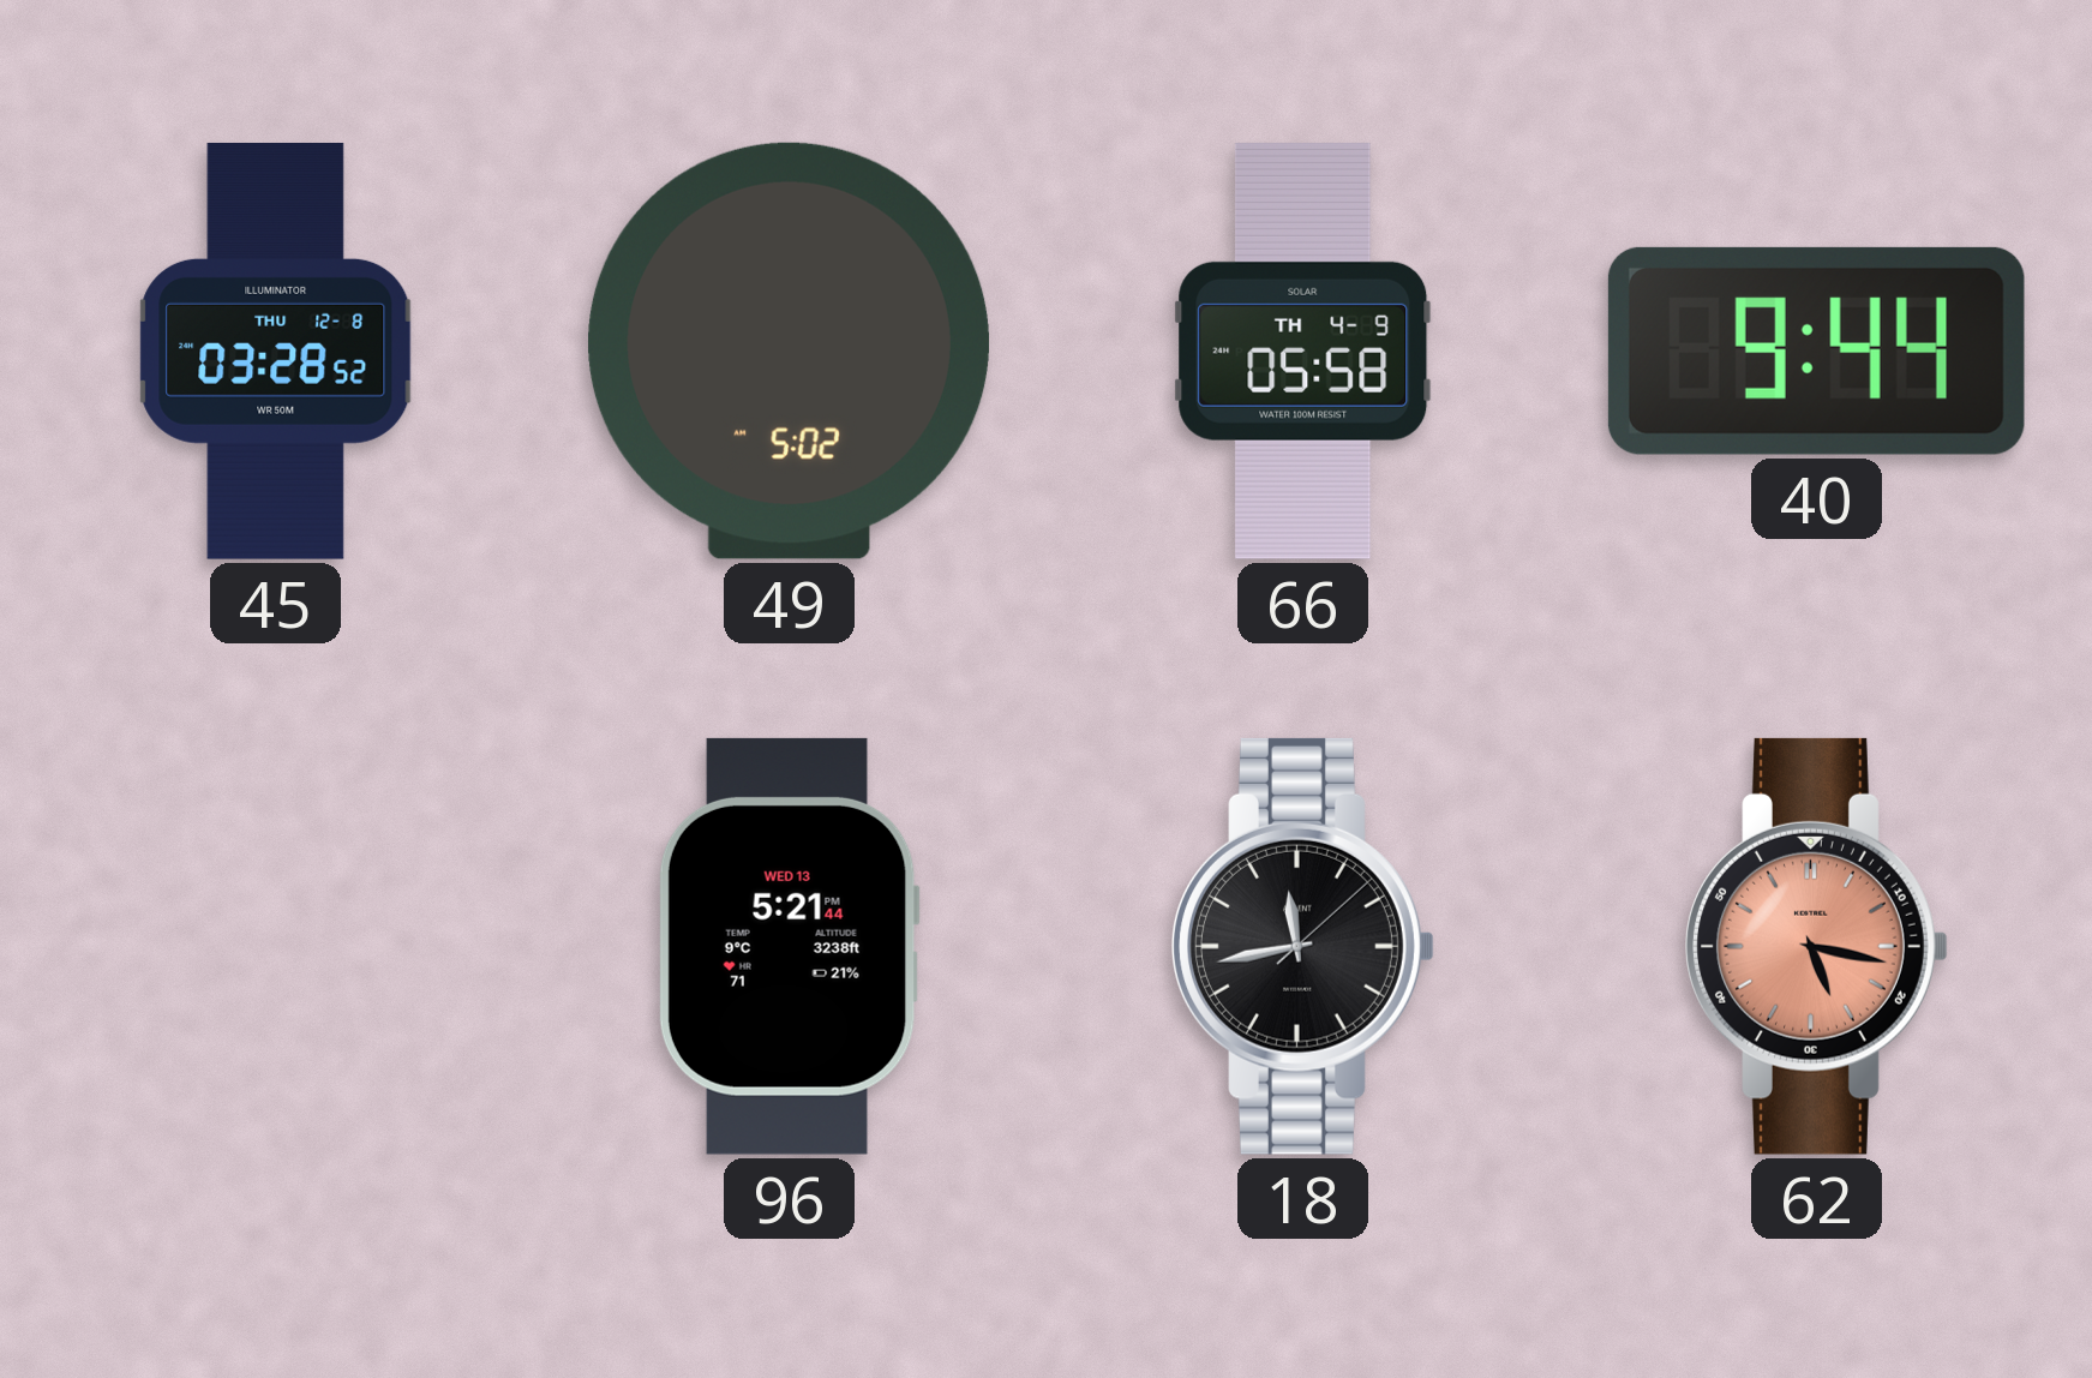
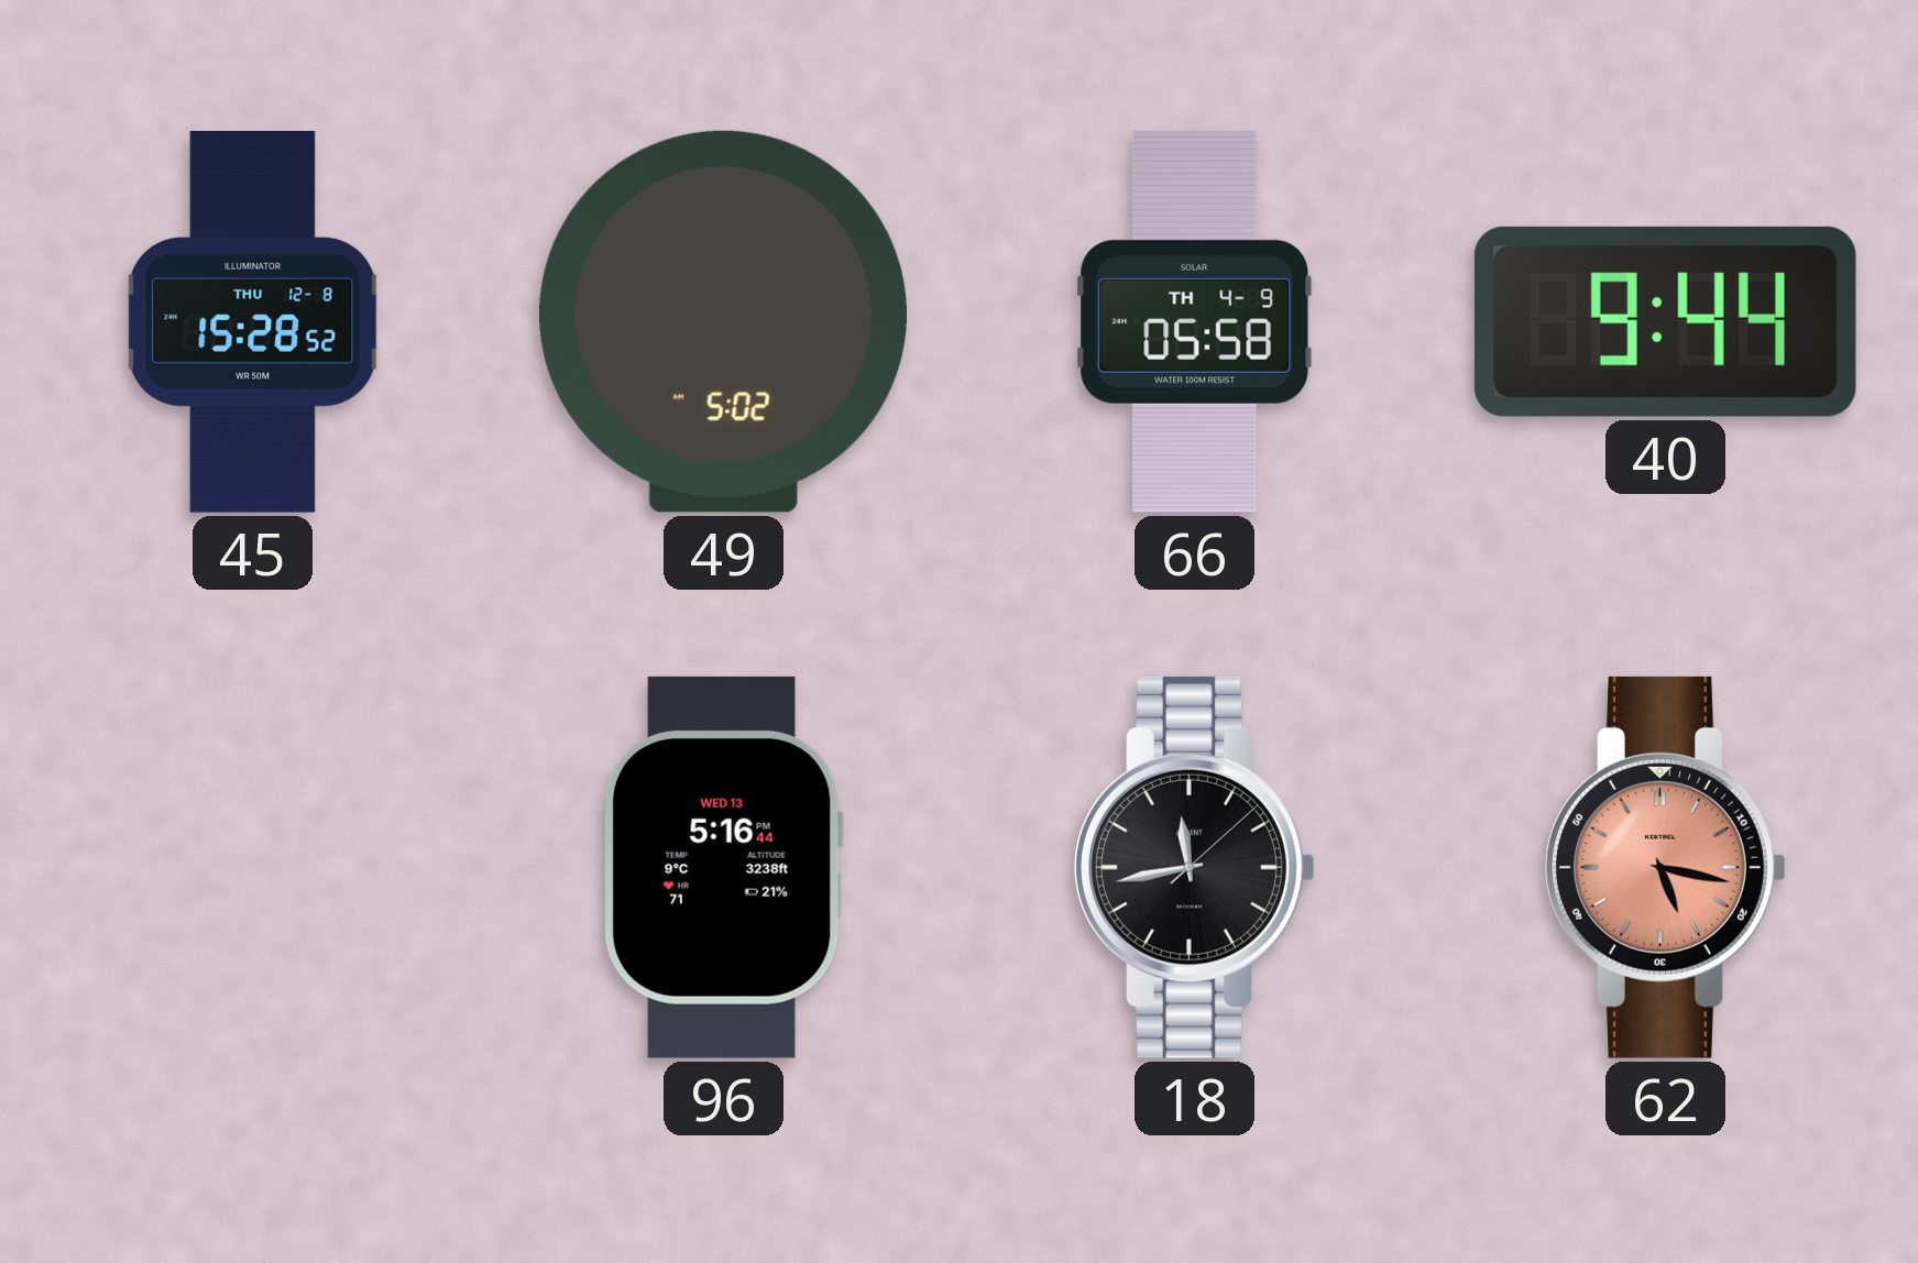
45: 03:28 -> 15:28
96: 5:21 -> 5:16
